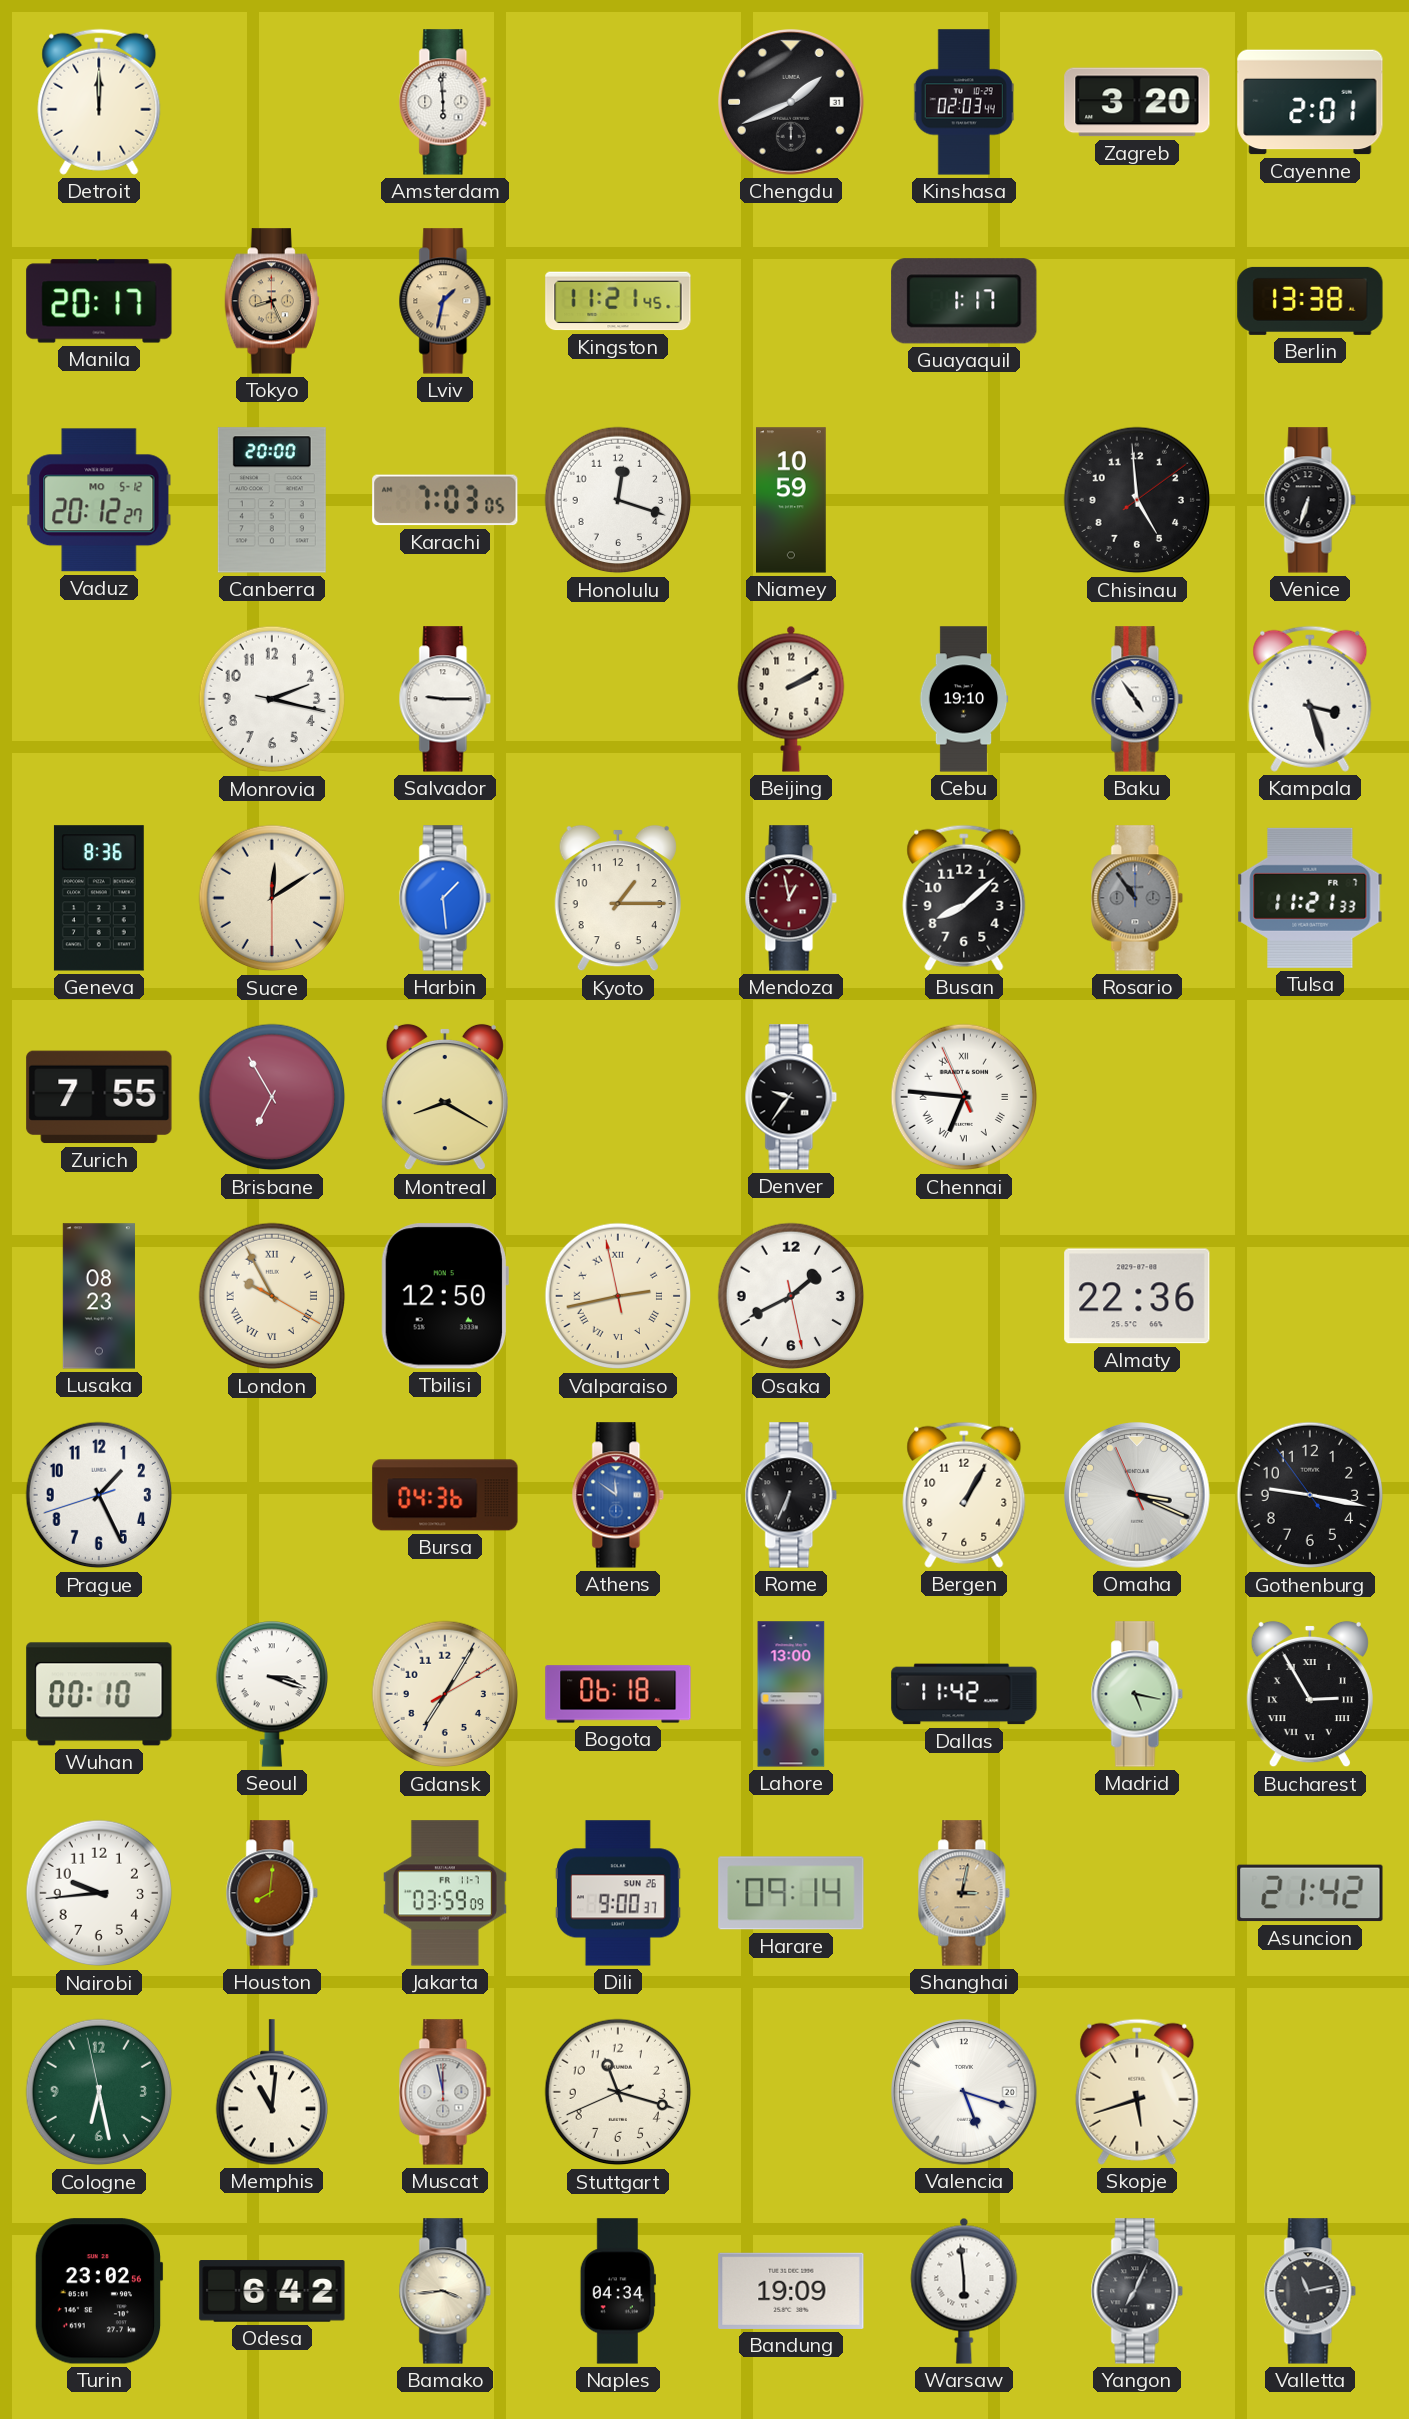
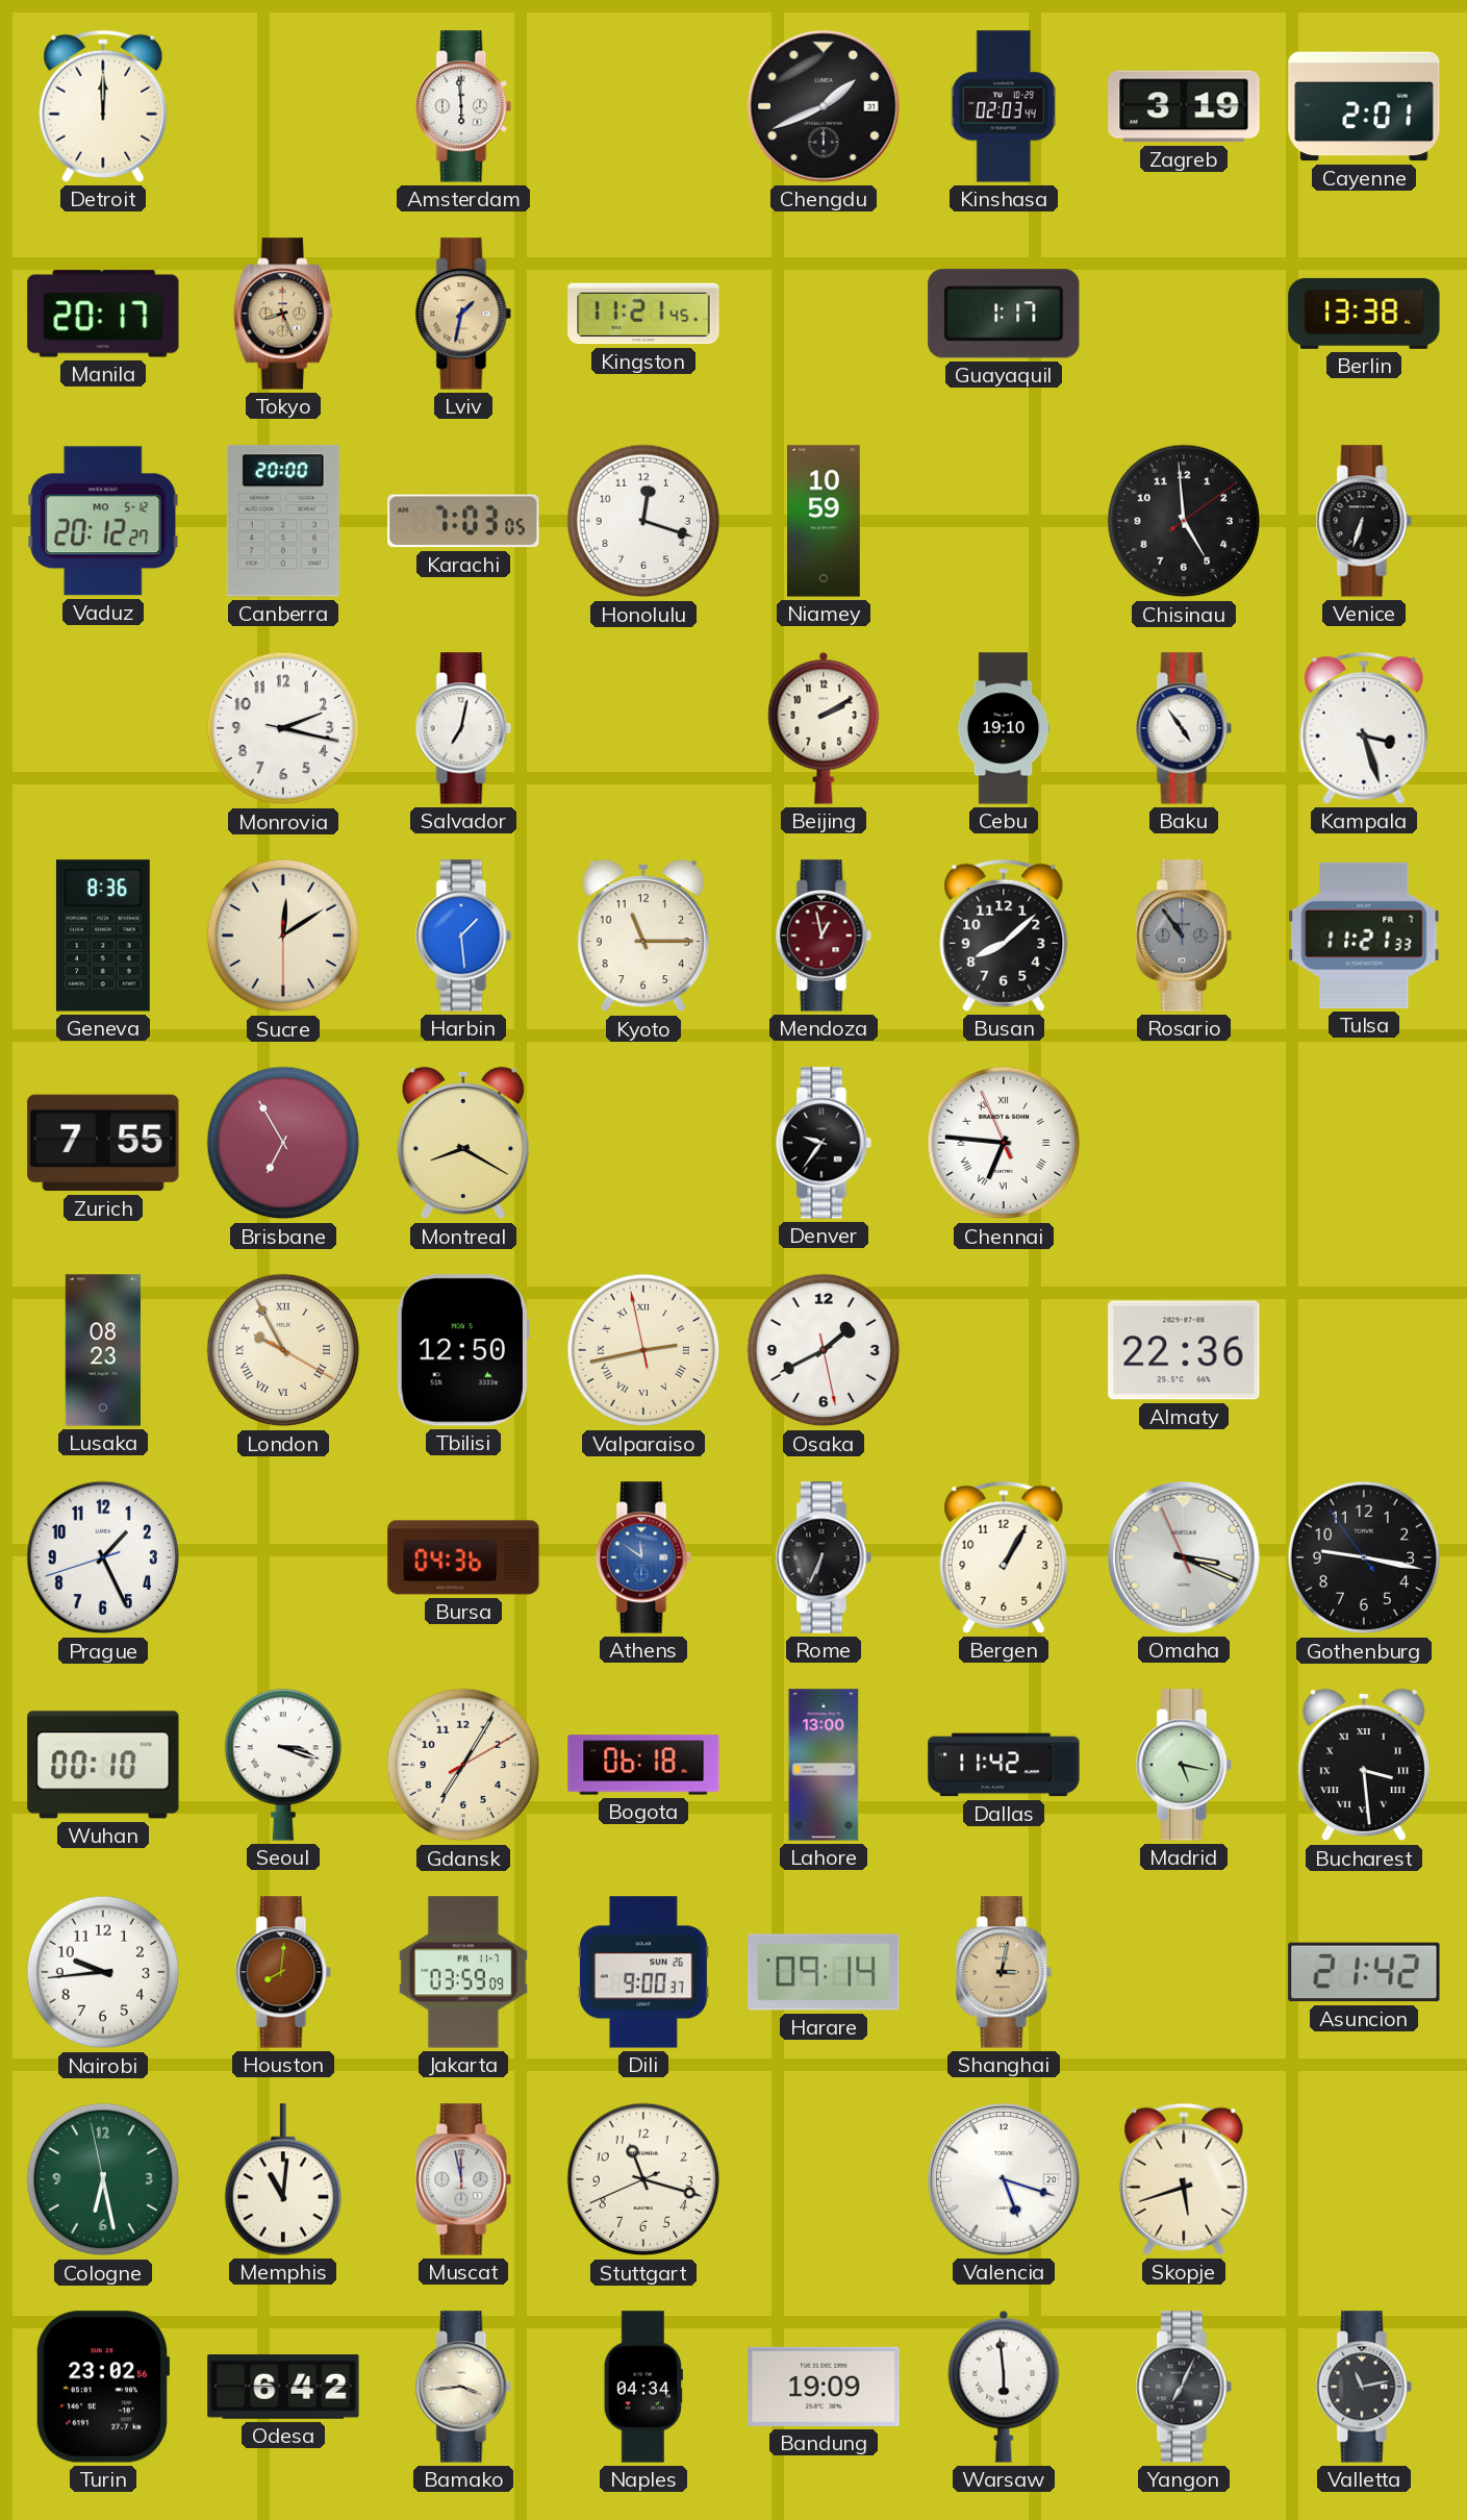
Zagreb: 3:20 -> 3:19
Salvador: 9:15 -> 7:02
Kyoto: 1:15 -> 11:15
Bucharest: 2:55 -> 3:29
